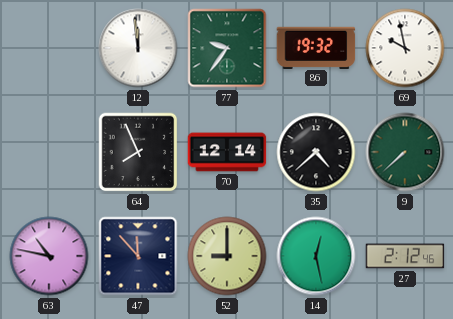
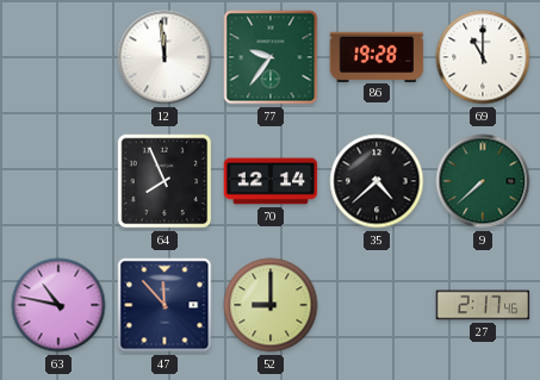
86: 19:32 -> 19:28
69: 9:58 -> 11:00
14: 12:28 -> none
27: 2:12 -> 2:17
